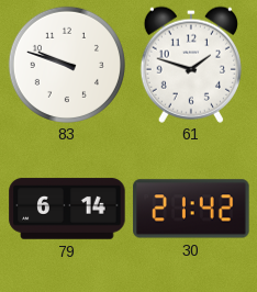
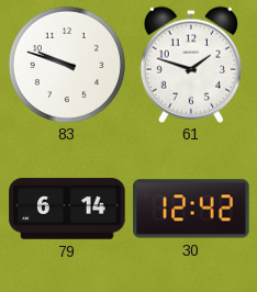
30: 21:42 -> 12:42
